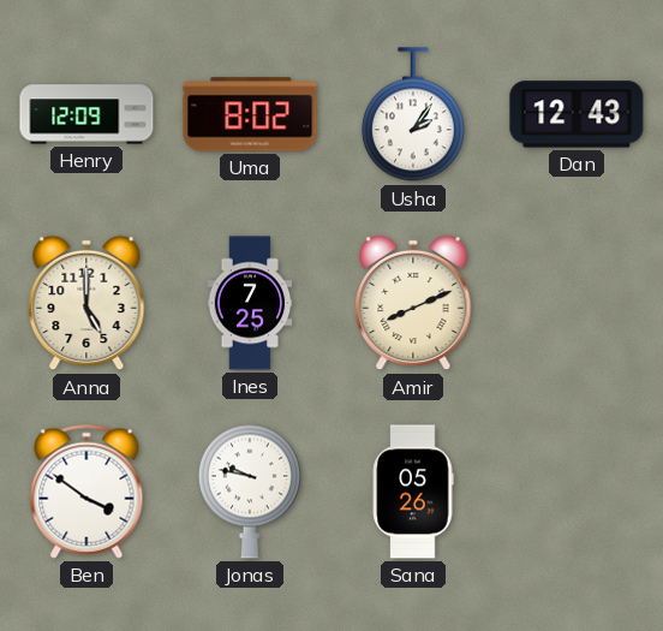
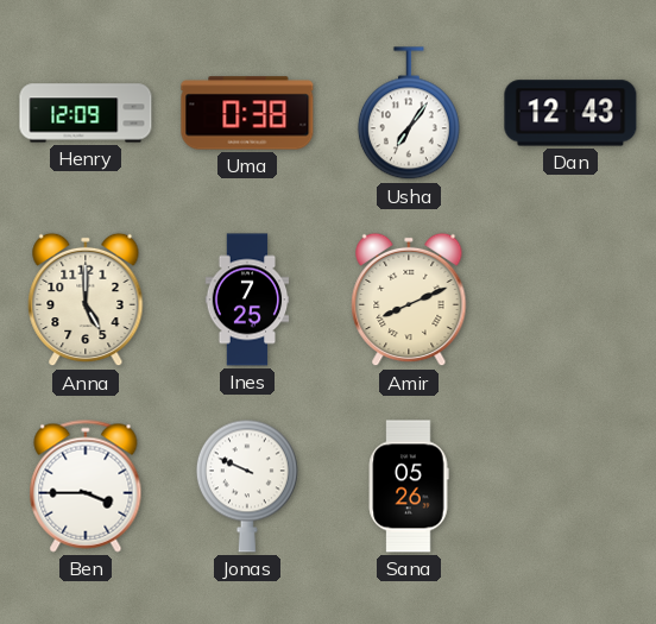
Uma: 8:02 -> 0:38
Usha: 2:06 -> 7:06
Ben: 3:51 -> 3:45
Jonas: 9:47 -> 9:49
